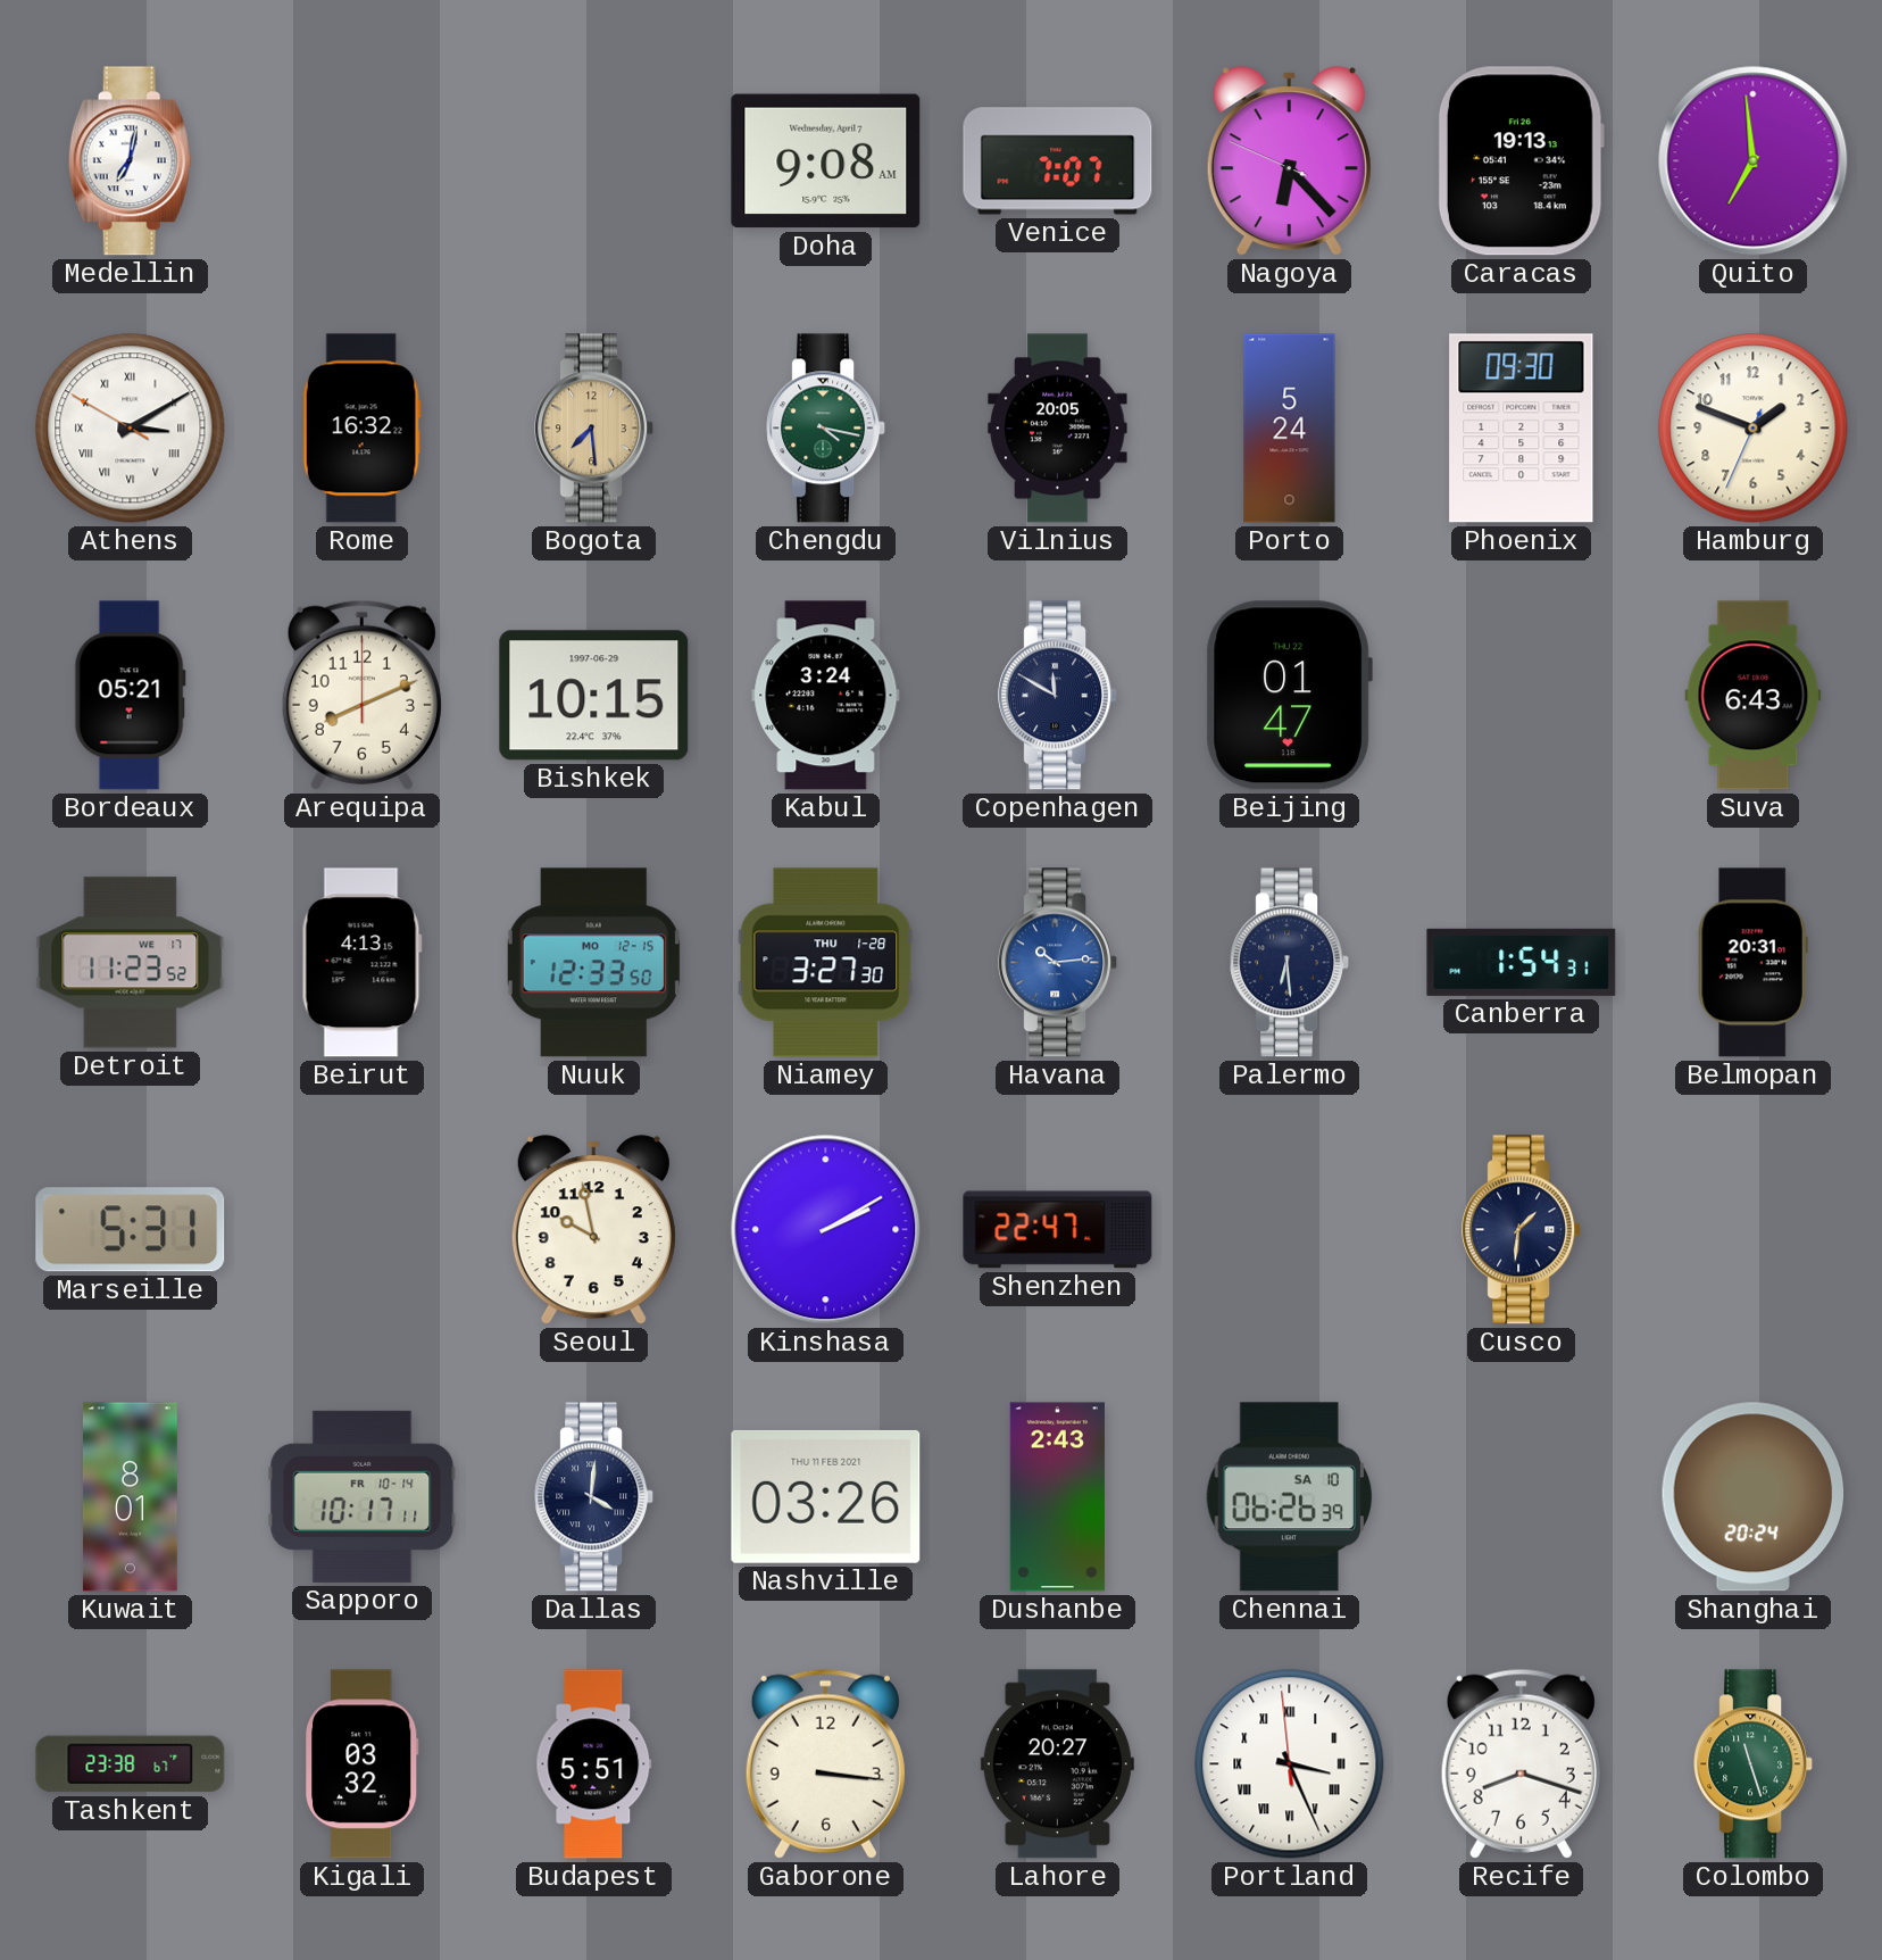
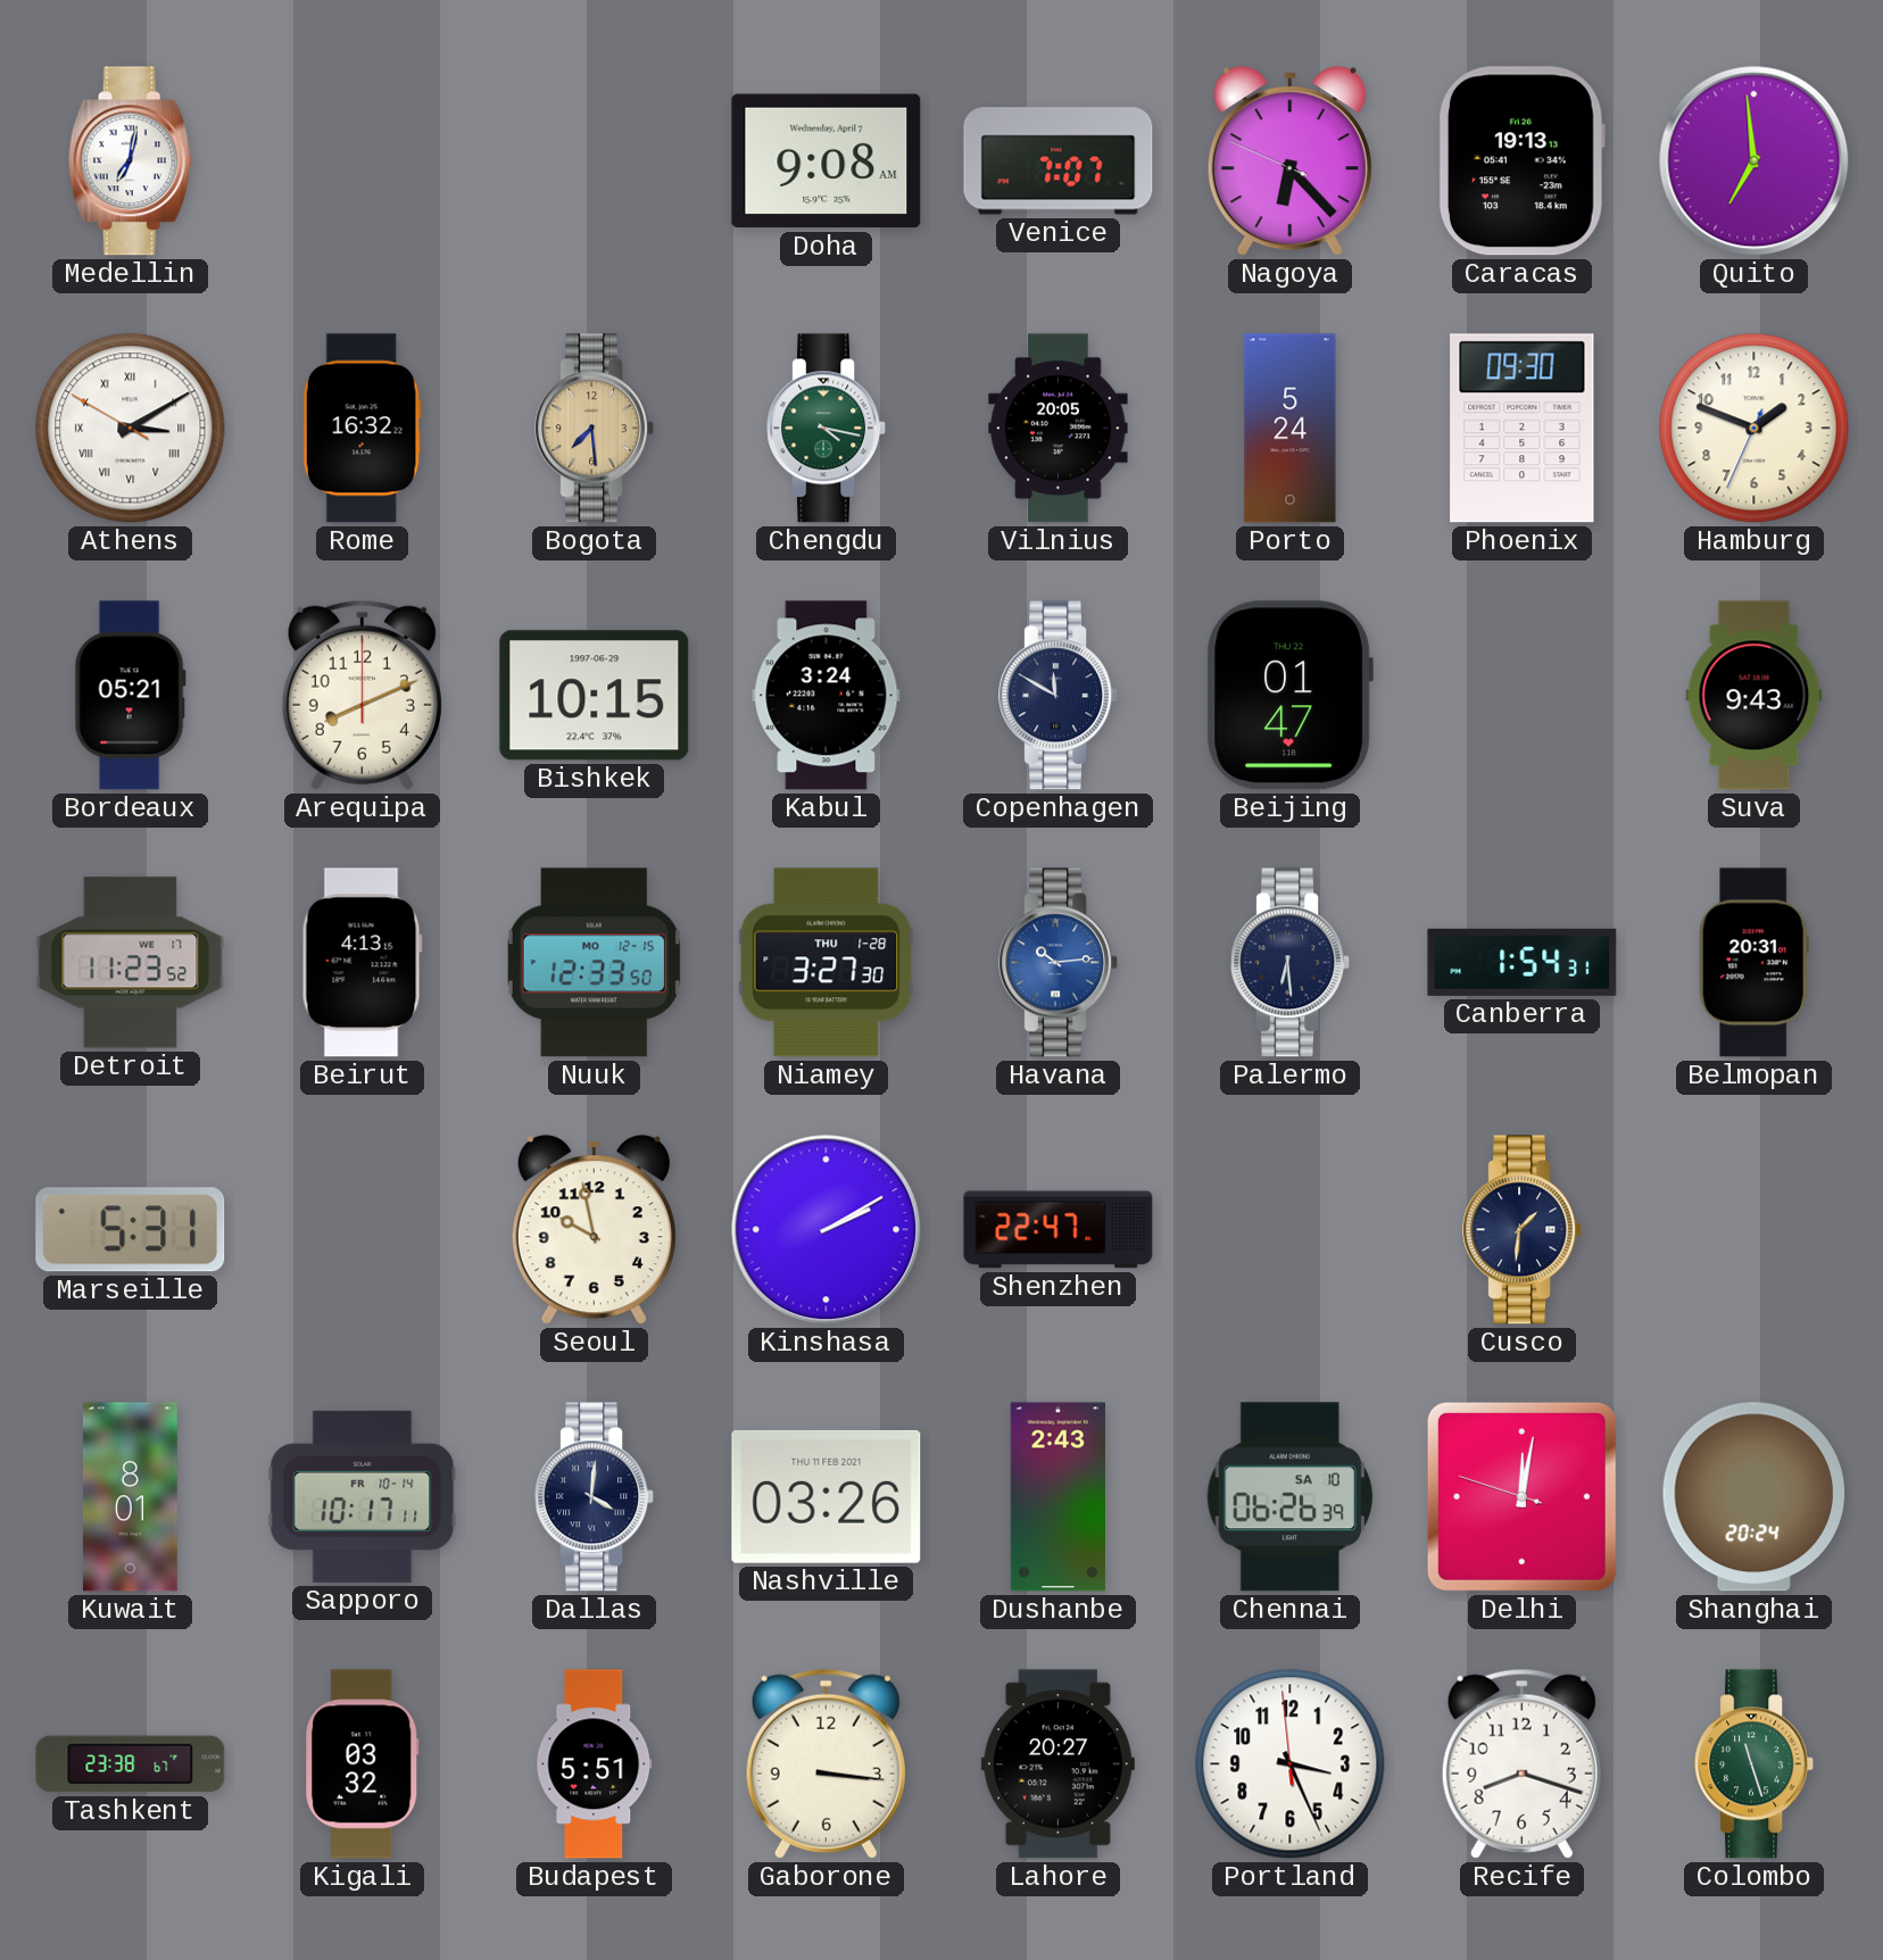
Suva: 6:43 -> 9:43
Delhi: none -> 12:01
Portland numerals: Roman -> Arabic
